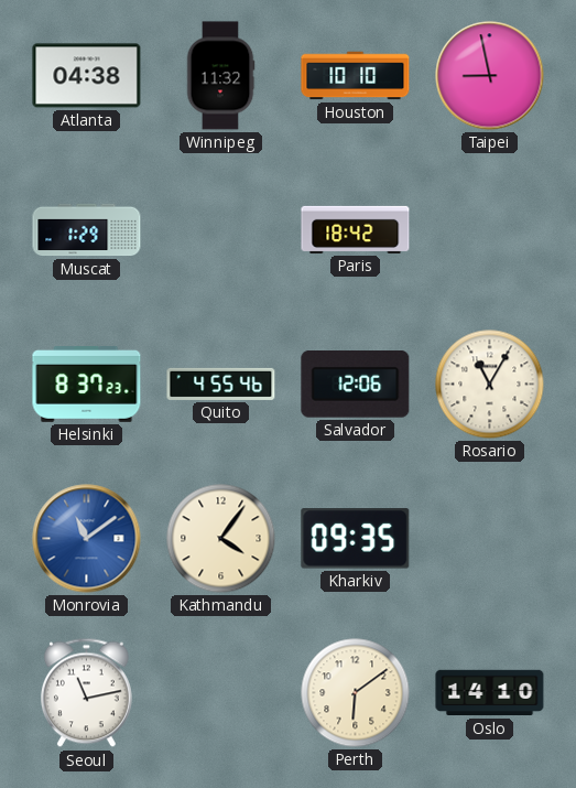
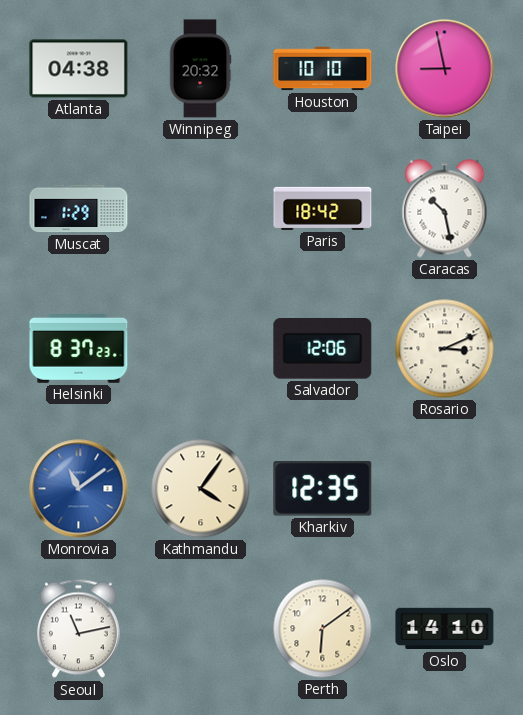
Winnipeg: 11:32 -> 20:32
Caracas: none -> 10:28
Quito: 4:55 -> none
Rosario: 11:05 -> 3:11
Kharkiv: 09:35 -> 12:35
